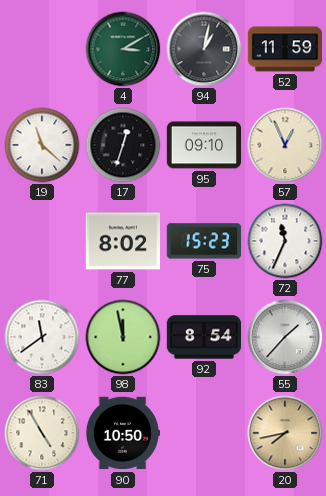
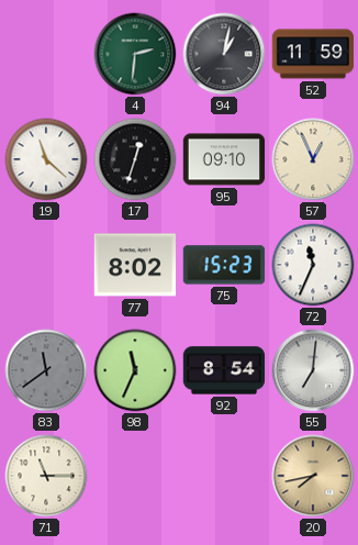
4: 3:10 -> 2:31
83 dial: white -> grey
98: 11:58 -> 11:34
55: 1:37 -> 7:01
71: 4:55 -> 11:15
90: 10:50 -> none
